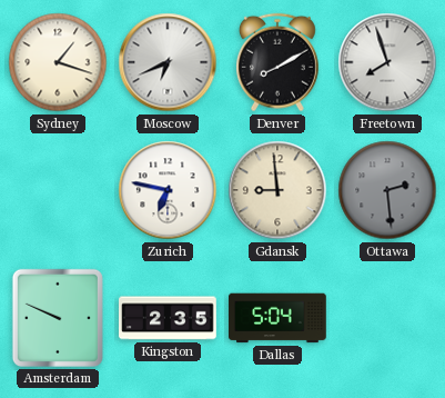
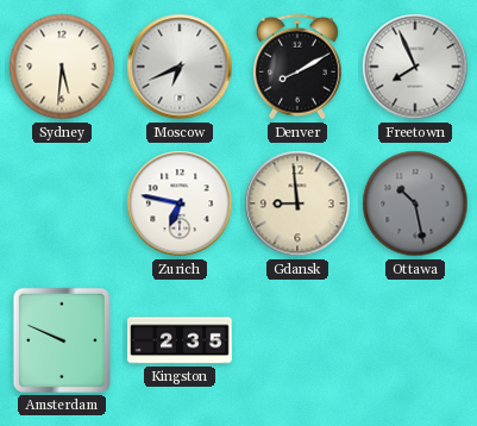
Sydney: 1:18 -> 5:31
Freetown: 7:57 -> 7:56
Ottawa: 2:29 -> 10:28
Dallas: 5:04 -> none
